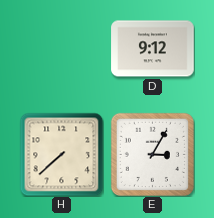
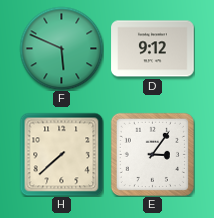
F: none -> 5:49
E: 3:05 -> 3:06
